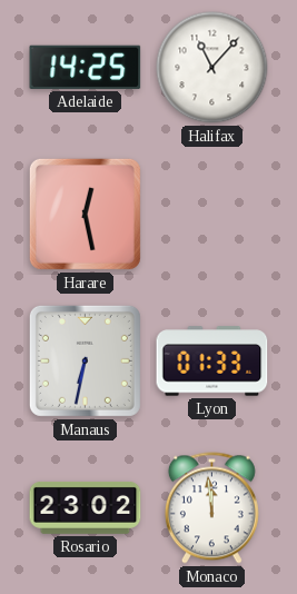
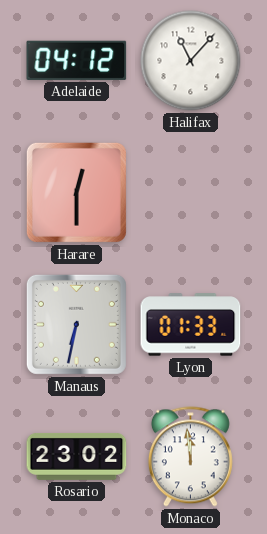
Adelaide: 14:25 -> 04:12
Harare: 12:28 -> 12:30
